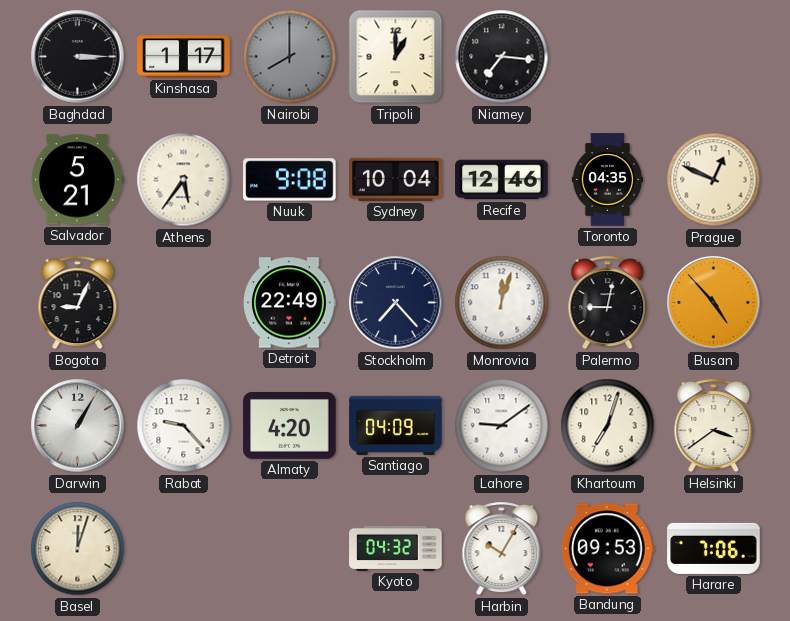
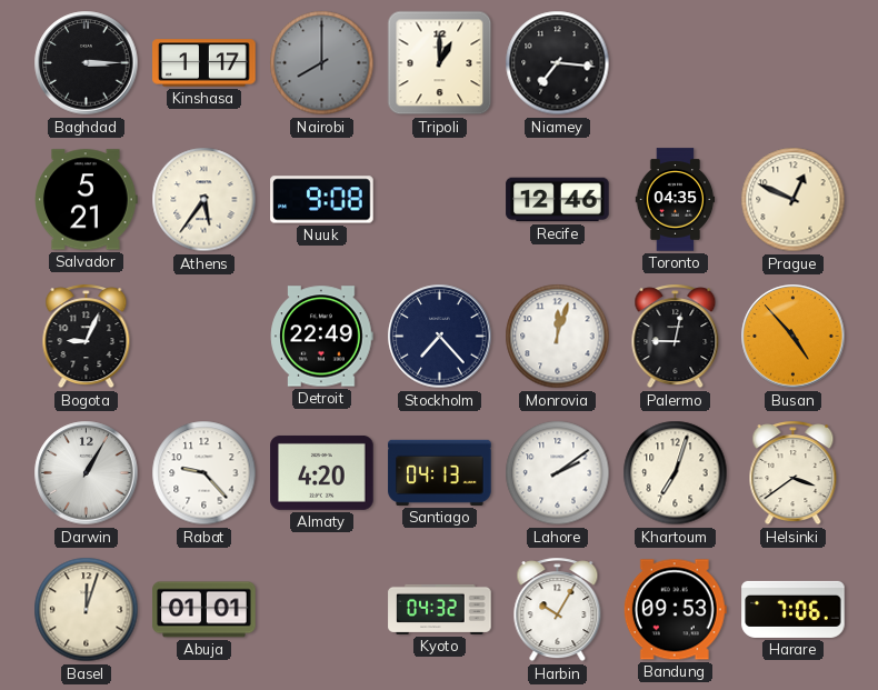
Sydney: 10:04 -> none
Santiago: 04:09 -> 04:13
Lahore: 9:09 -> 2:09
Abuja: none -> 01:01
